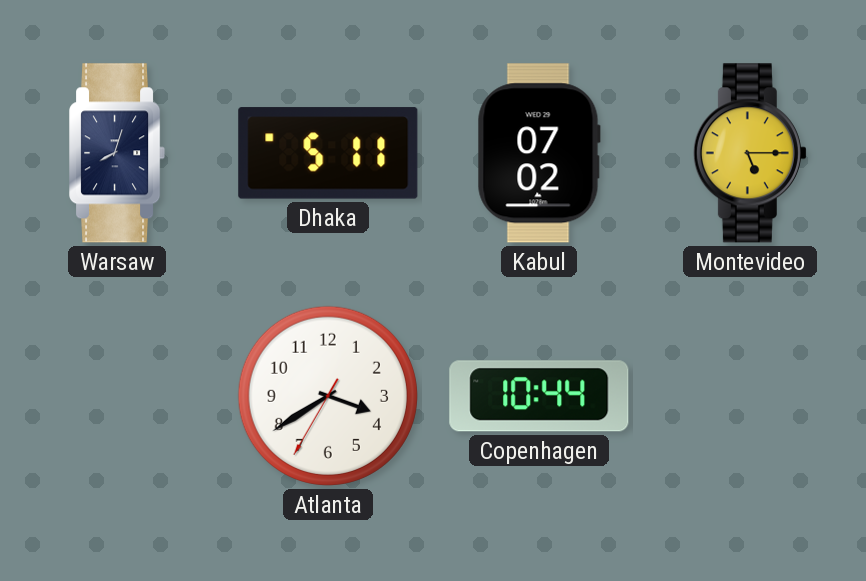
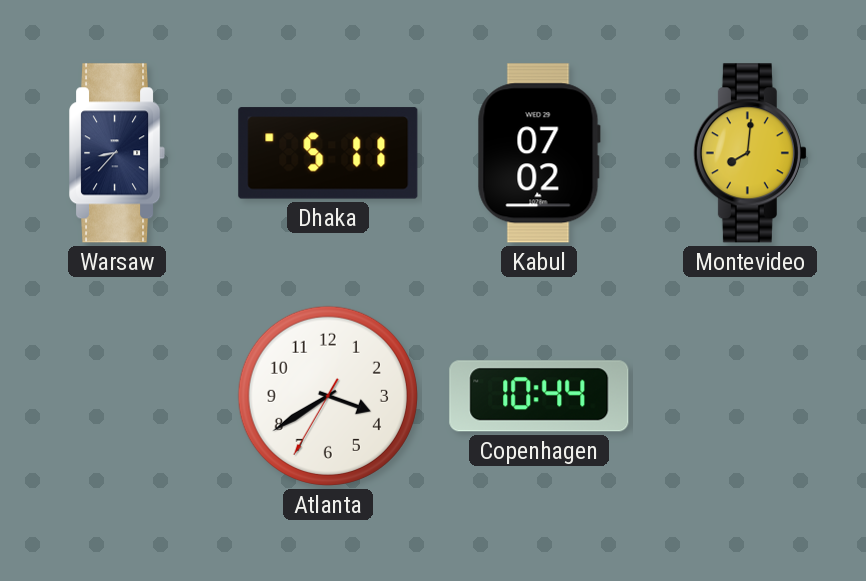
Warsaw: 8:03 -> 8:37
Montevideo: 5:15 -> 8:01
